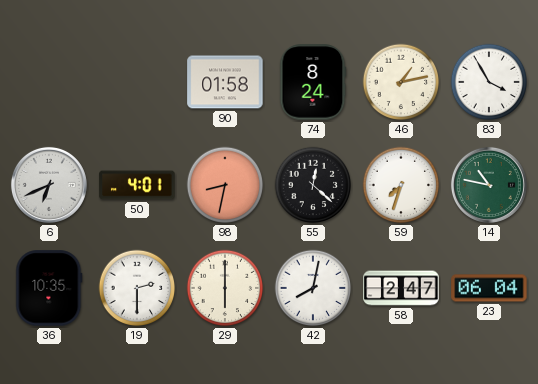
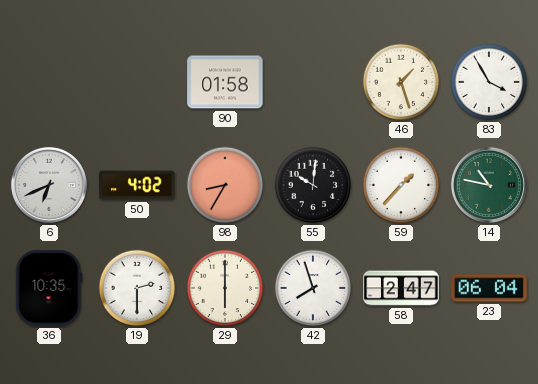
74: 8:24 -> none
46: 1:13 -> 1:27
50: 4:01 -> 4:02
98: 8:32 -> 8:35
55: 12:22 -> 10:01
59: 7:33 -> 1:37
42: 8:02 -> 7:57
